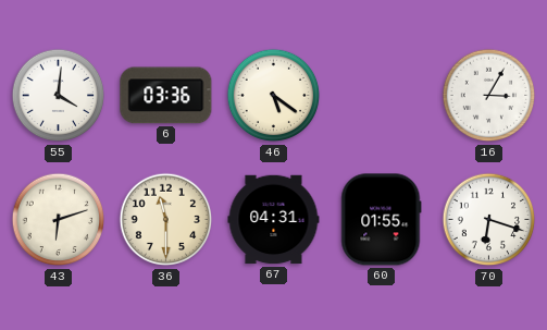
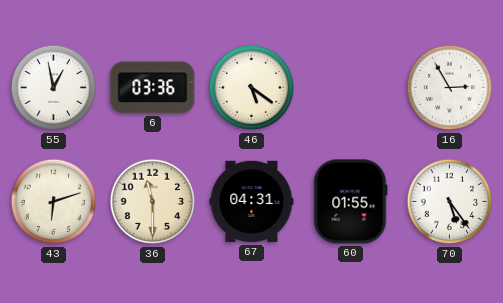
55: 4:01 -> 12:58
16: 3:05 -> 2:55
70: 6:18 -> 5:24
